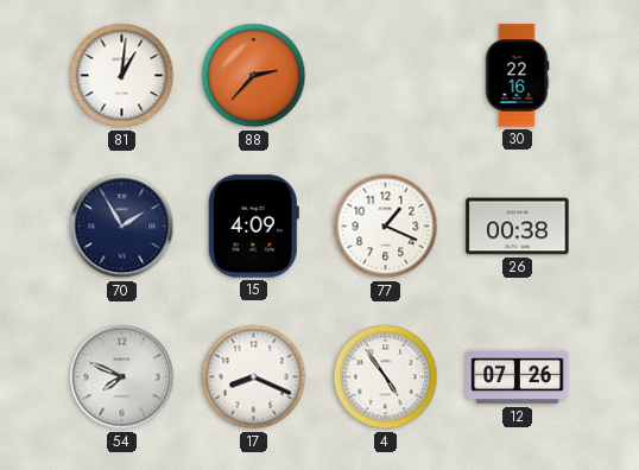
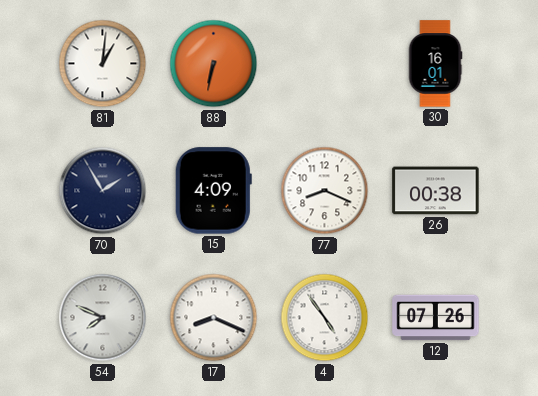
88: 2:37 -> 6:32
30: 22:16 -> 16:01
77: 1:19 -> 8:19
